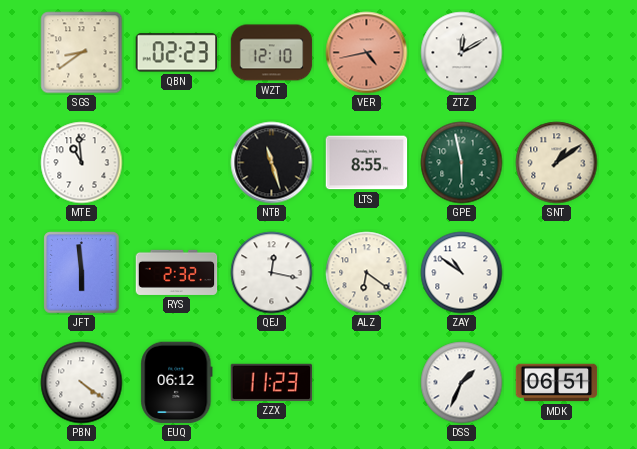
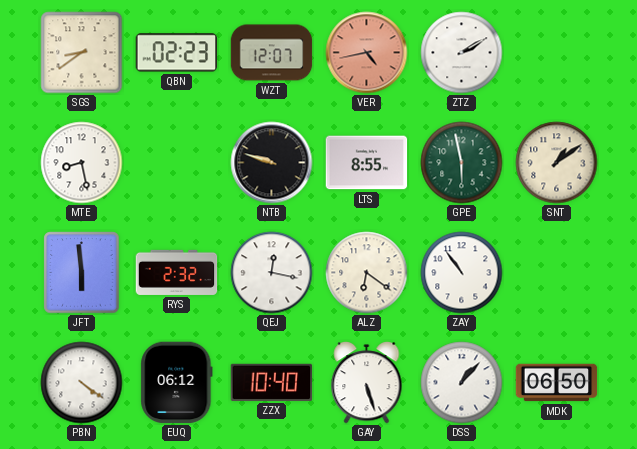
WZT: 12:10 -> 12:07
ZTZ: 12:10 -> 2:10
MTE: 10:59 -> 8:28
NTB: 11:27 -> 9:48
ZAY: 10:51 -> 10:54
ZZX: 11:23 -> 10:40
GAY: none -> 5:27
DSS: 1:34 -> 1:07
MDK: 06:51 -> 06:50
